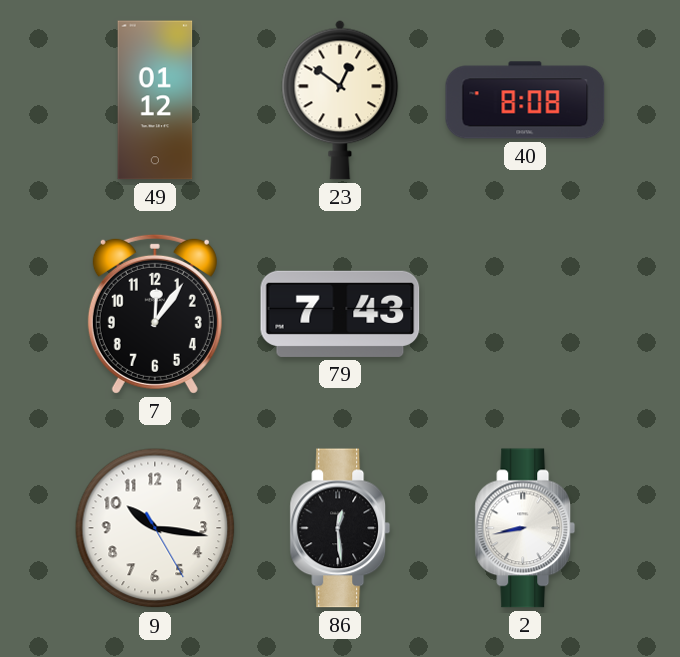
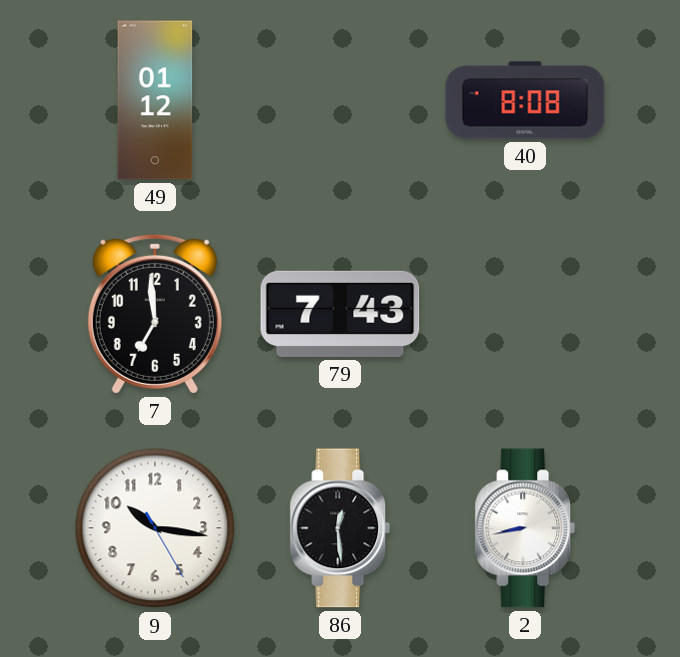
23: 12:51 -> none
7: 12:06 -> 6:59
